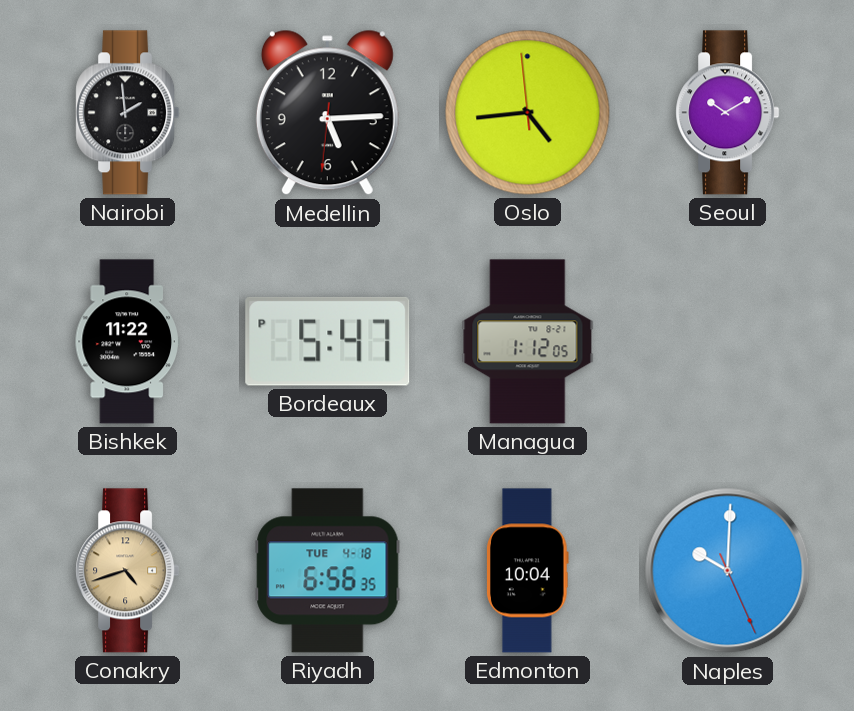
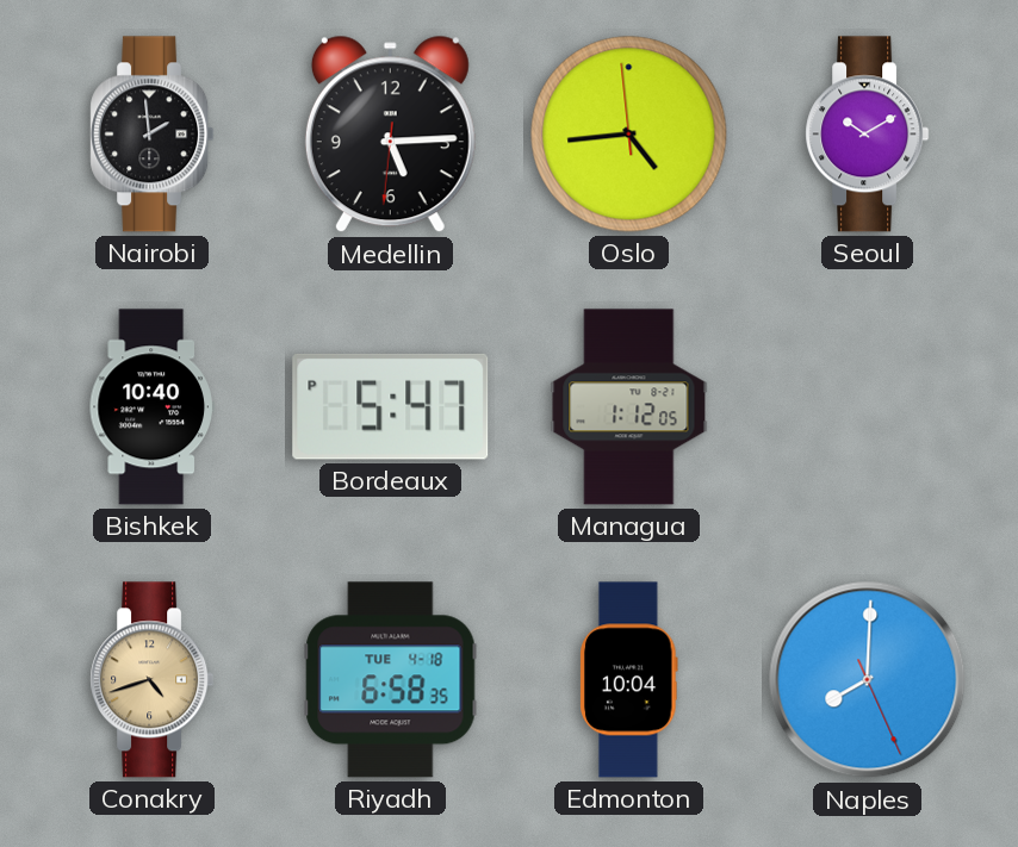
Bishkek: 11:22 -> 10:40
Riyadh: 6:56 -> 6:58
Naples: 10:00 -> 8:00
